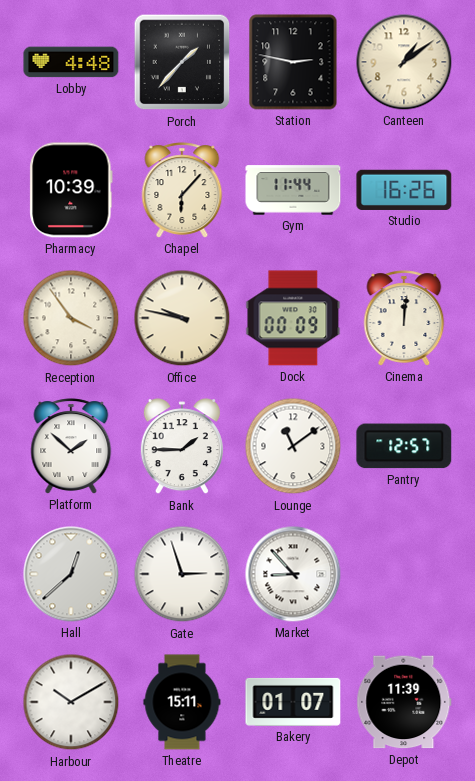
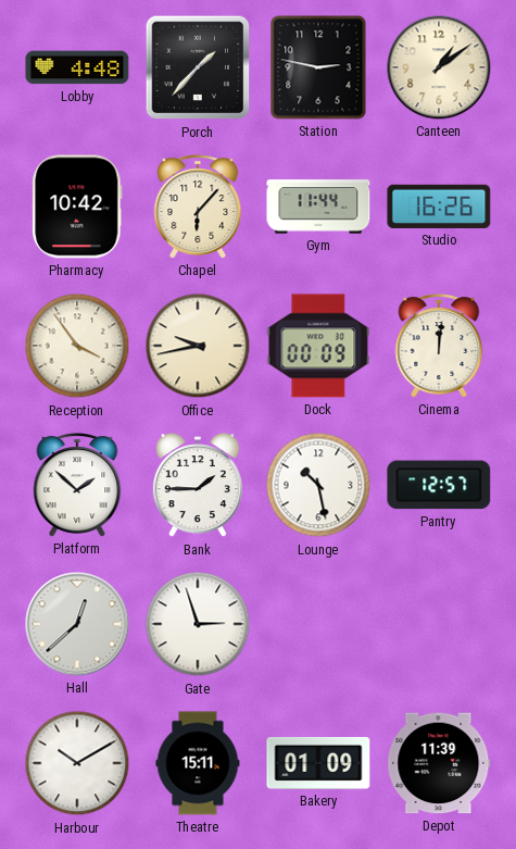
Pharmacy: 10:39 -> 10:42
Office: 9:47 -> 9:43
Lounge: 11:09 -> 10:28
Market: 8:53 -> none
Bakery: 01:07 -> 01:09
